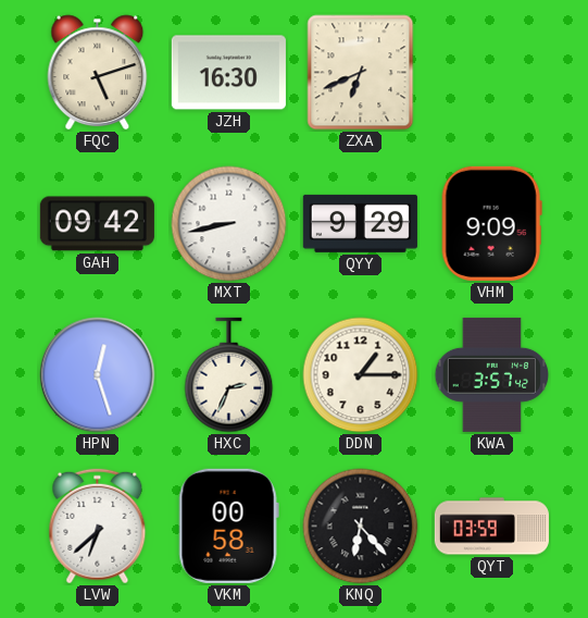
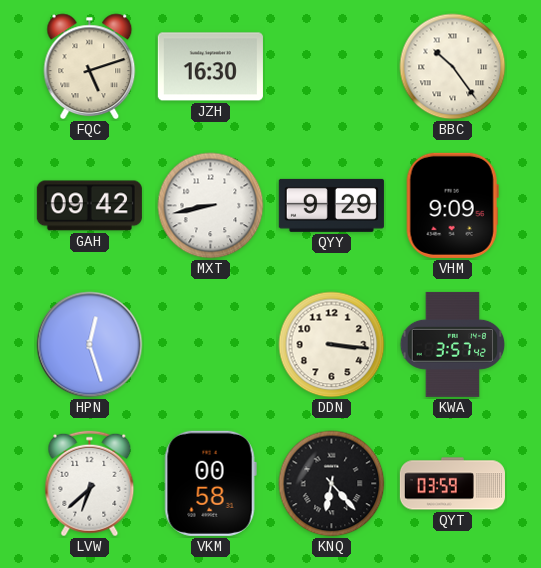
ZXA: 6:41 -> none
BBC: none -> 10:24
HXC: 2:34 -> none
DDN: 1:15 -> 3:16
